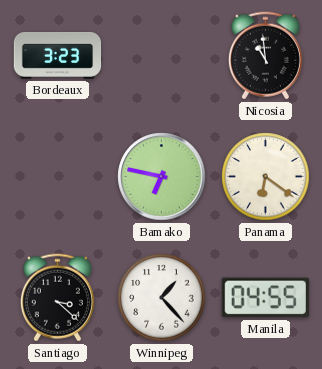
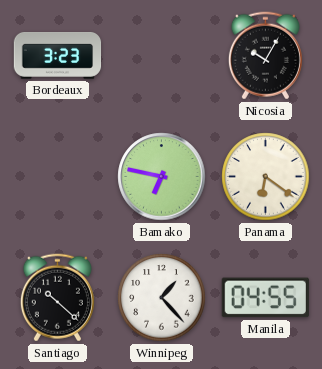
Nicosia: 10:59 -> 10:05
Santiago: 3:22 -> 10:22
